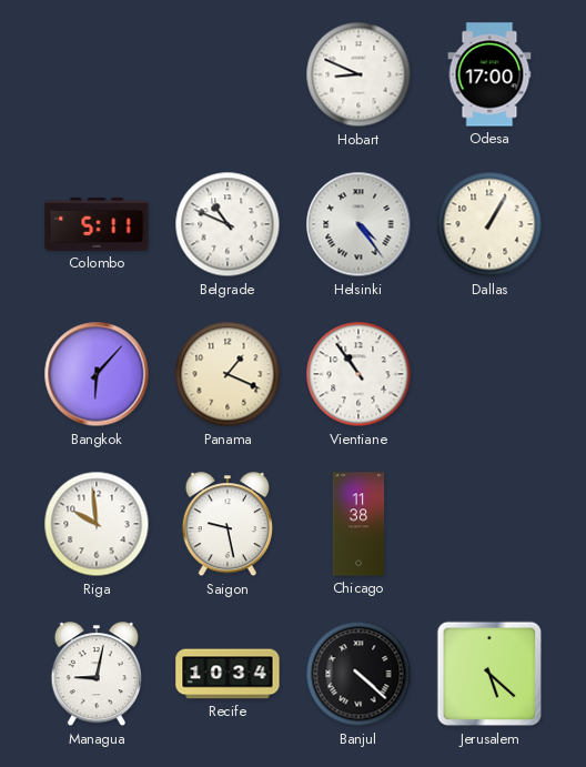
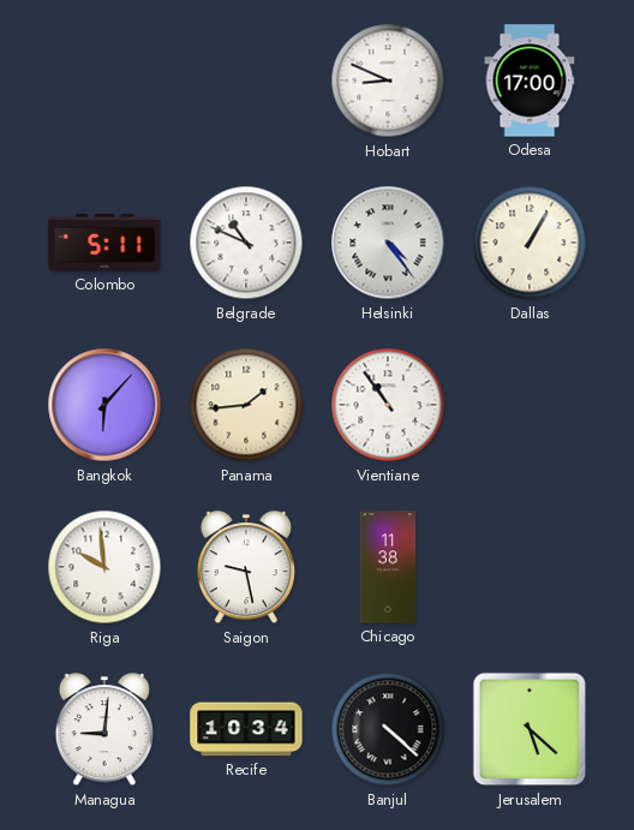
Panama: 1:19 -> 1:44
Managua: 9:02 -> 9:01
